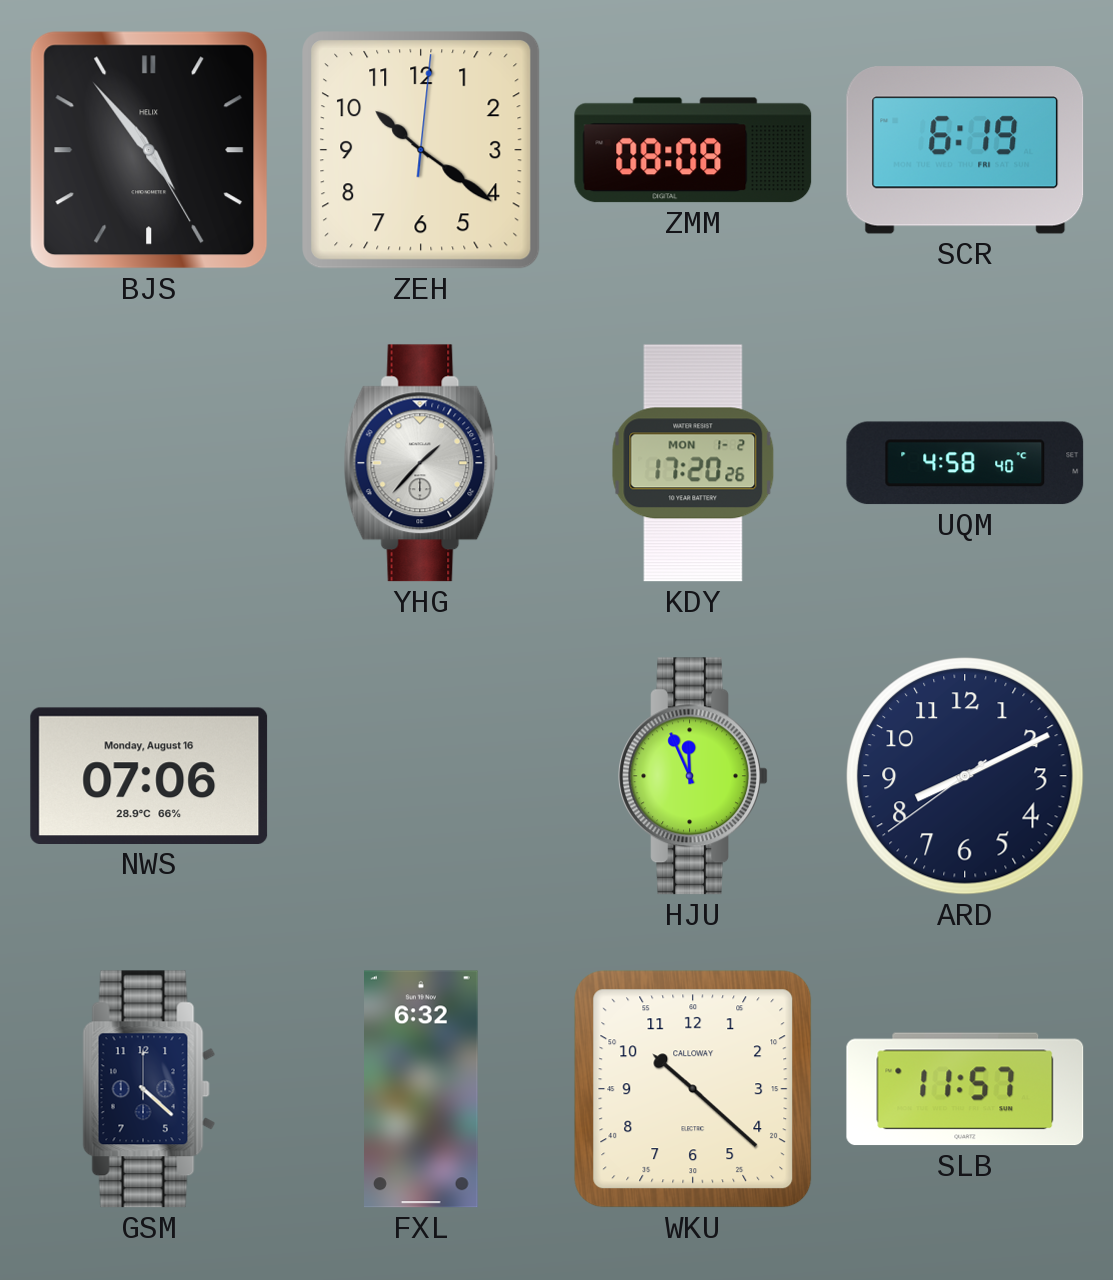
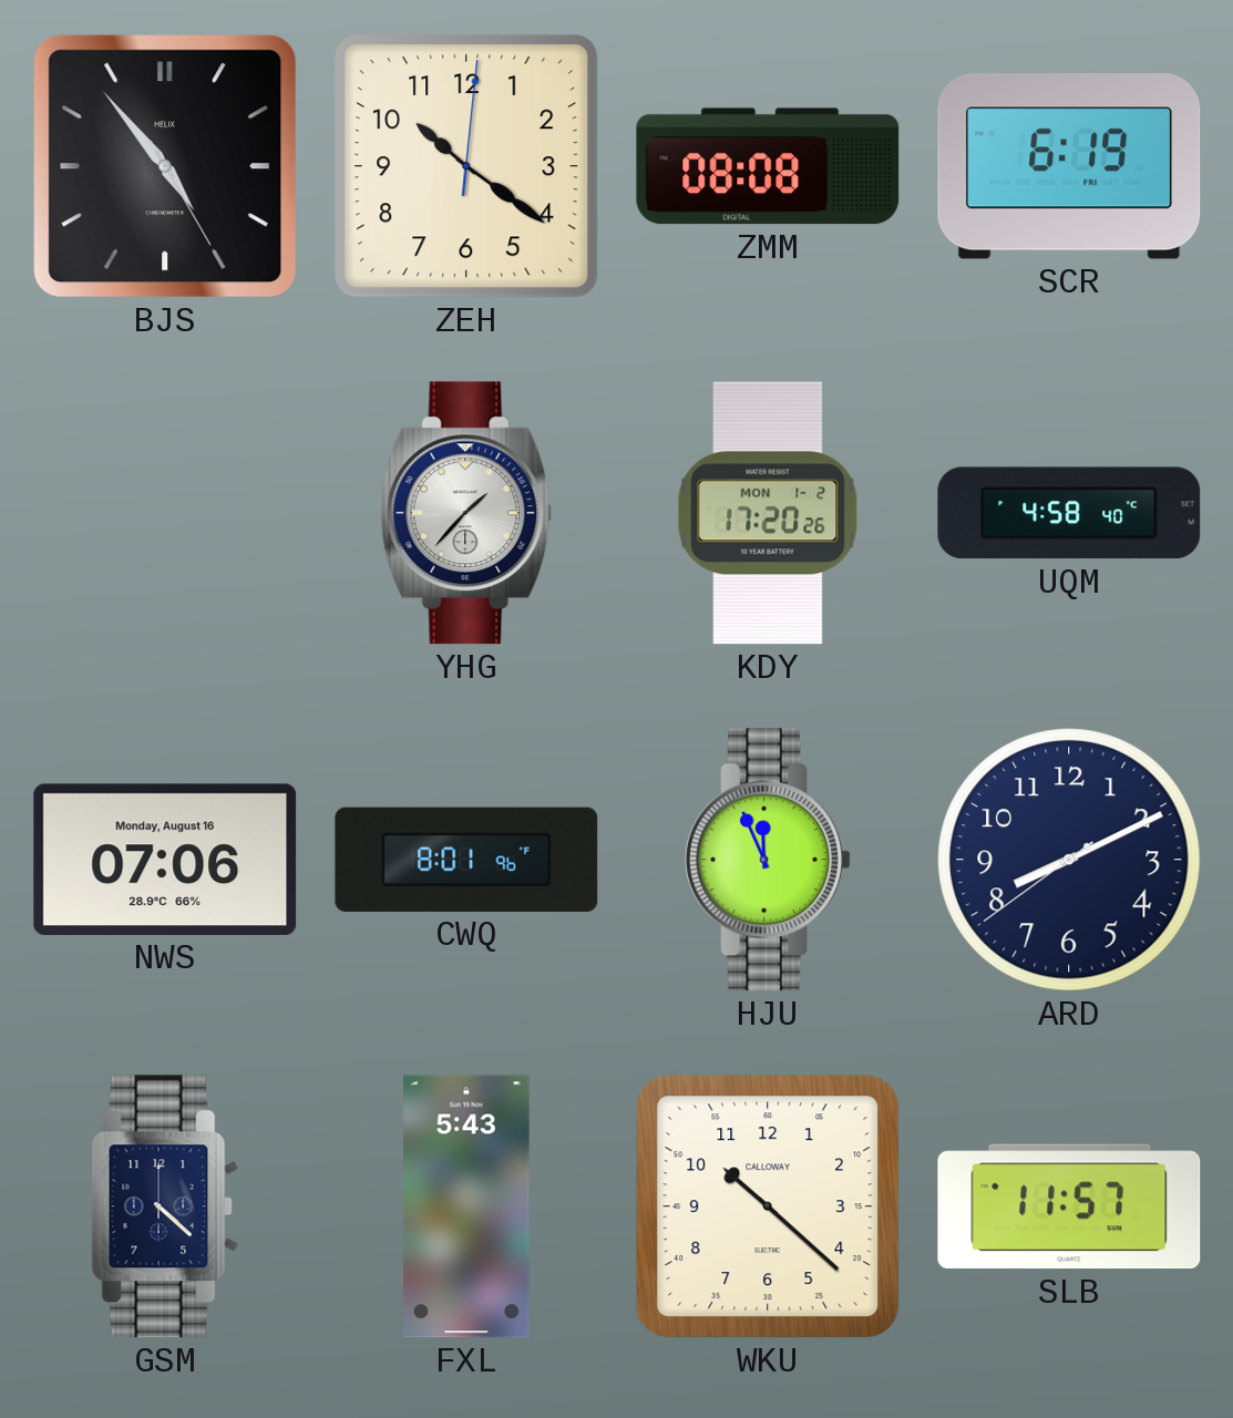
CWQ: none -> 8:01
FXL: 6:32 -> 5:43
